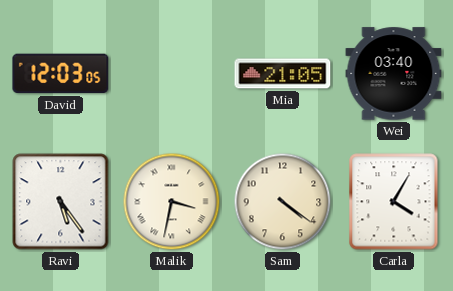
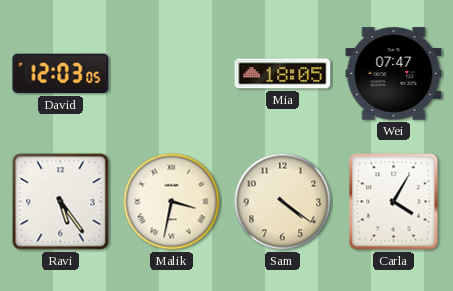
Mia: 21:05 -> 18:05
Wei: 03:40 -> 07:47
